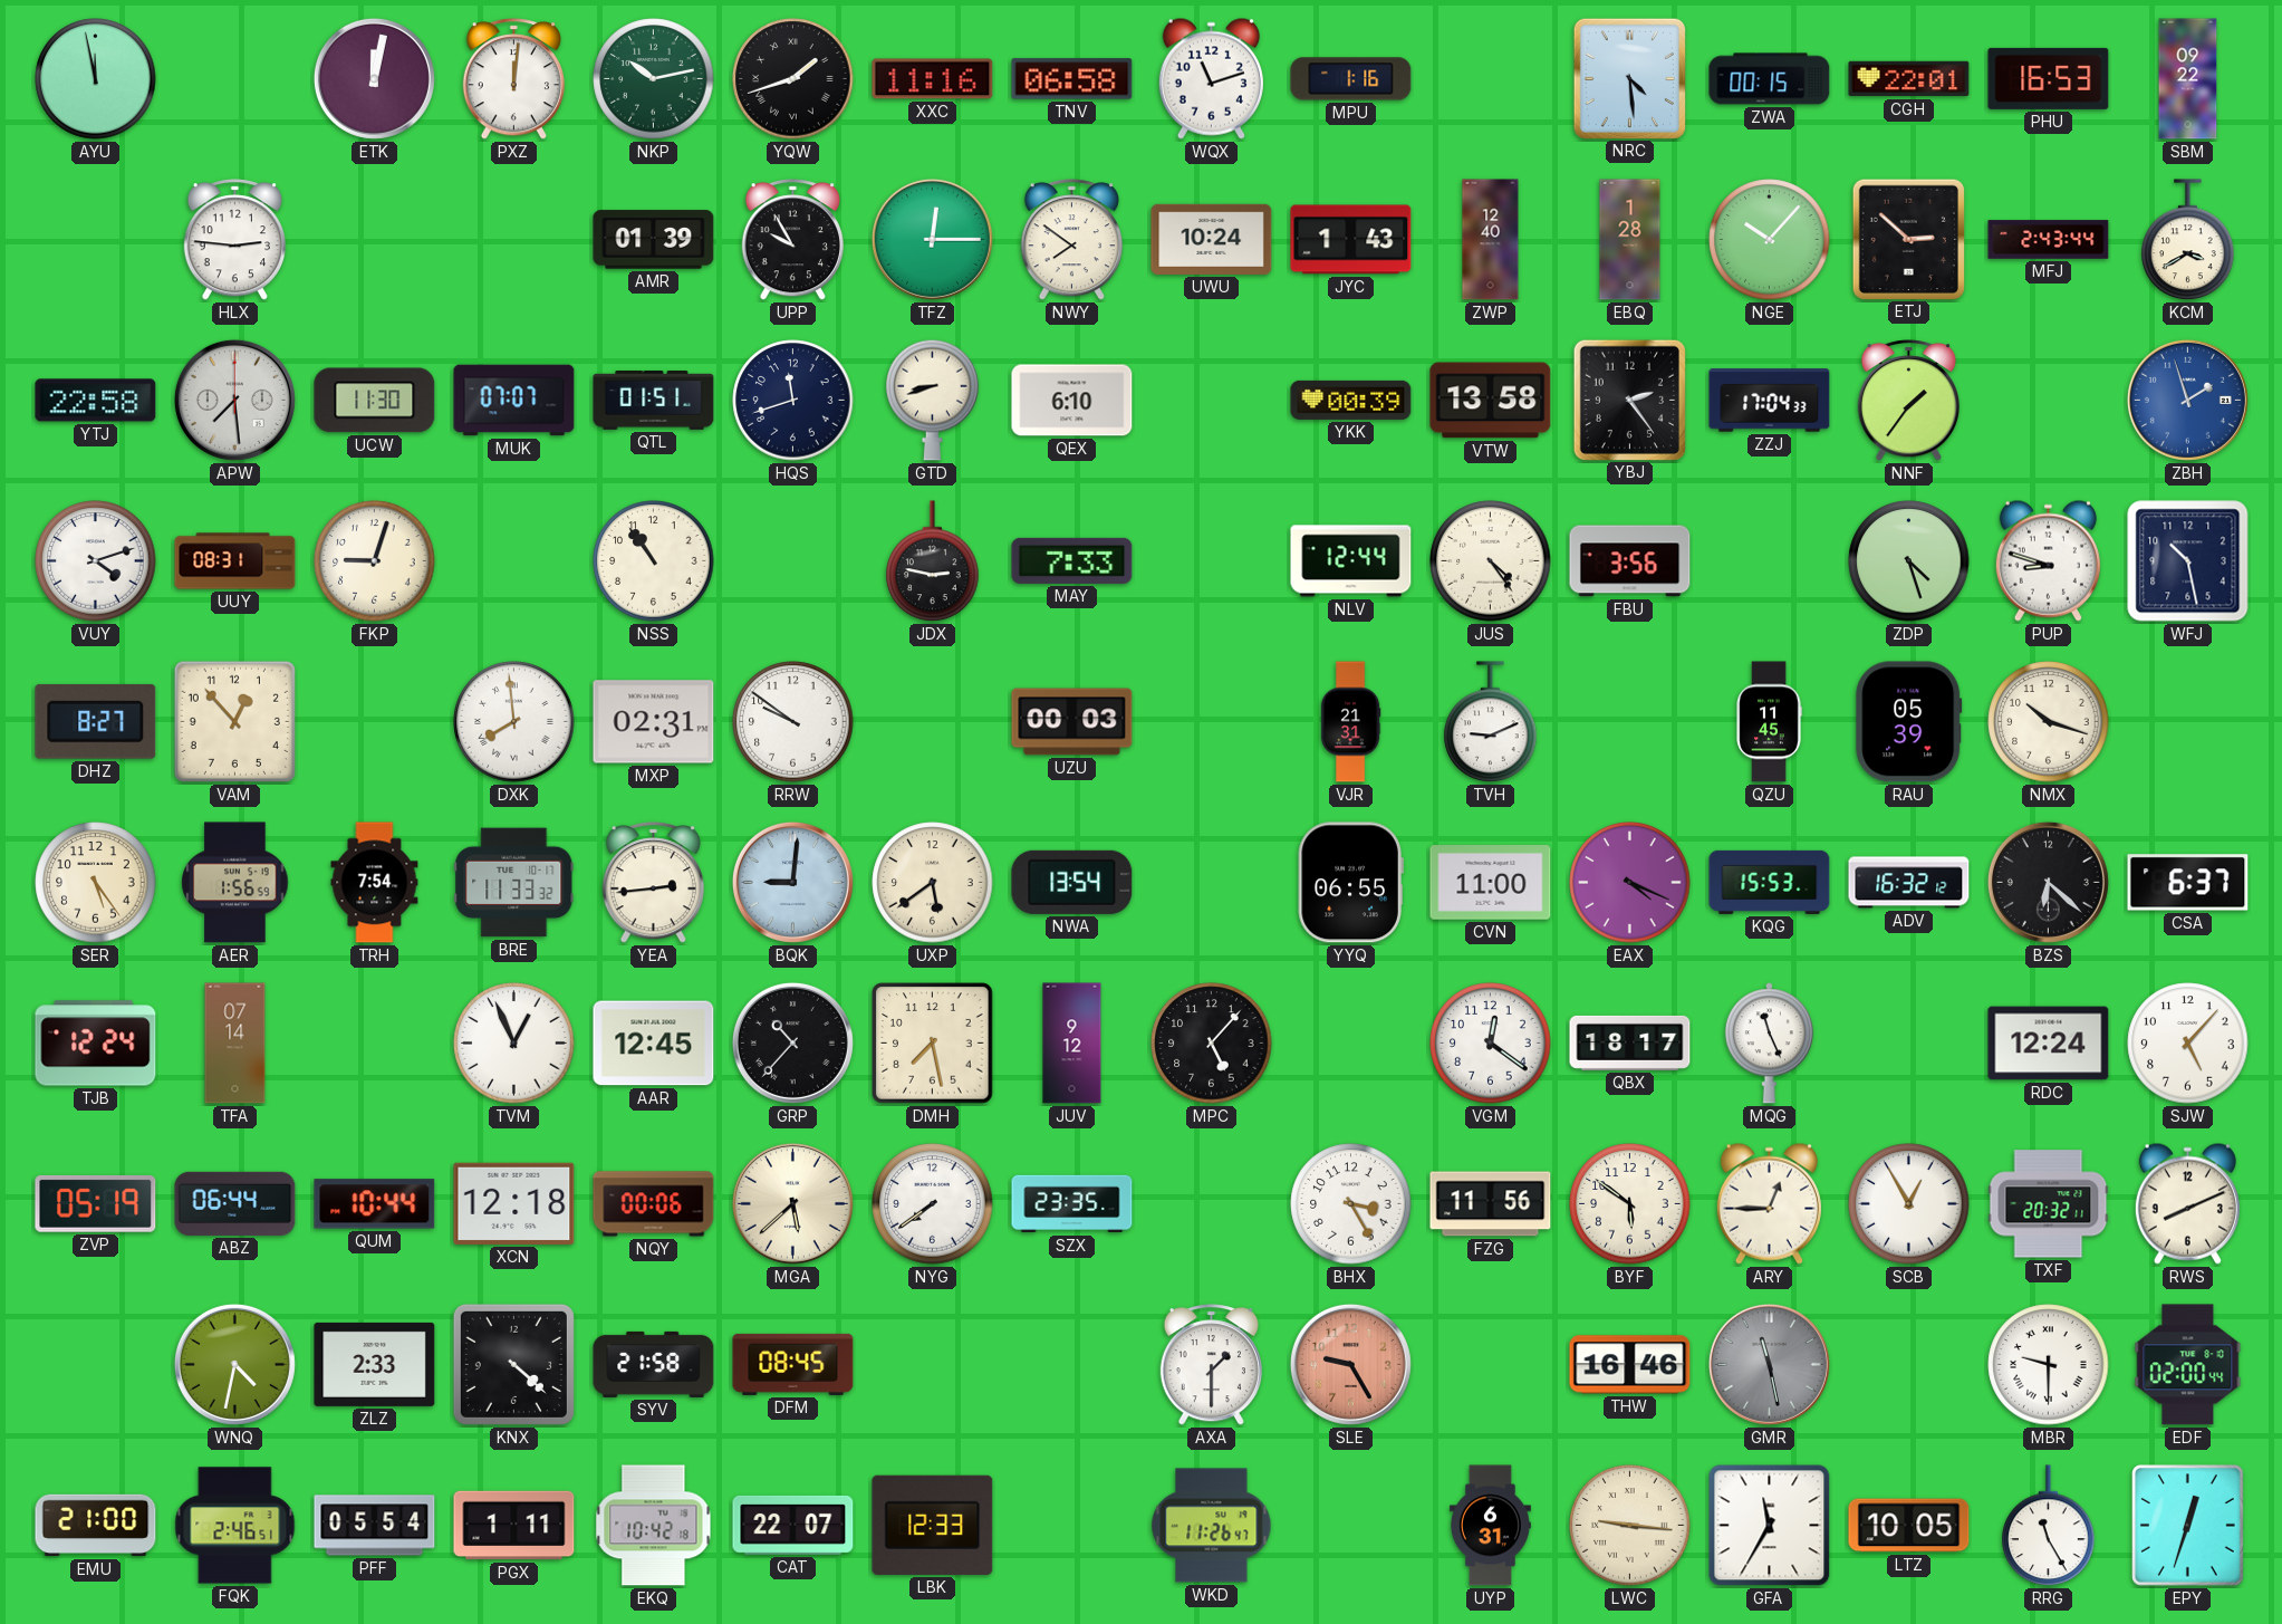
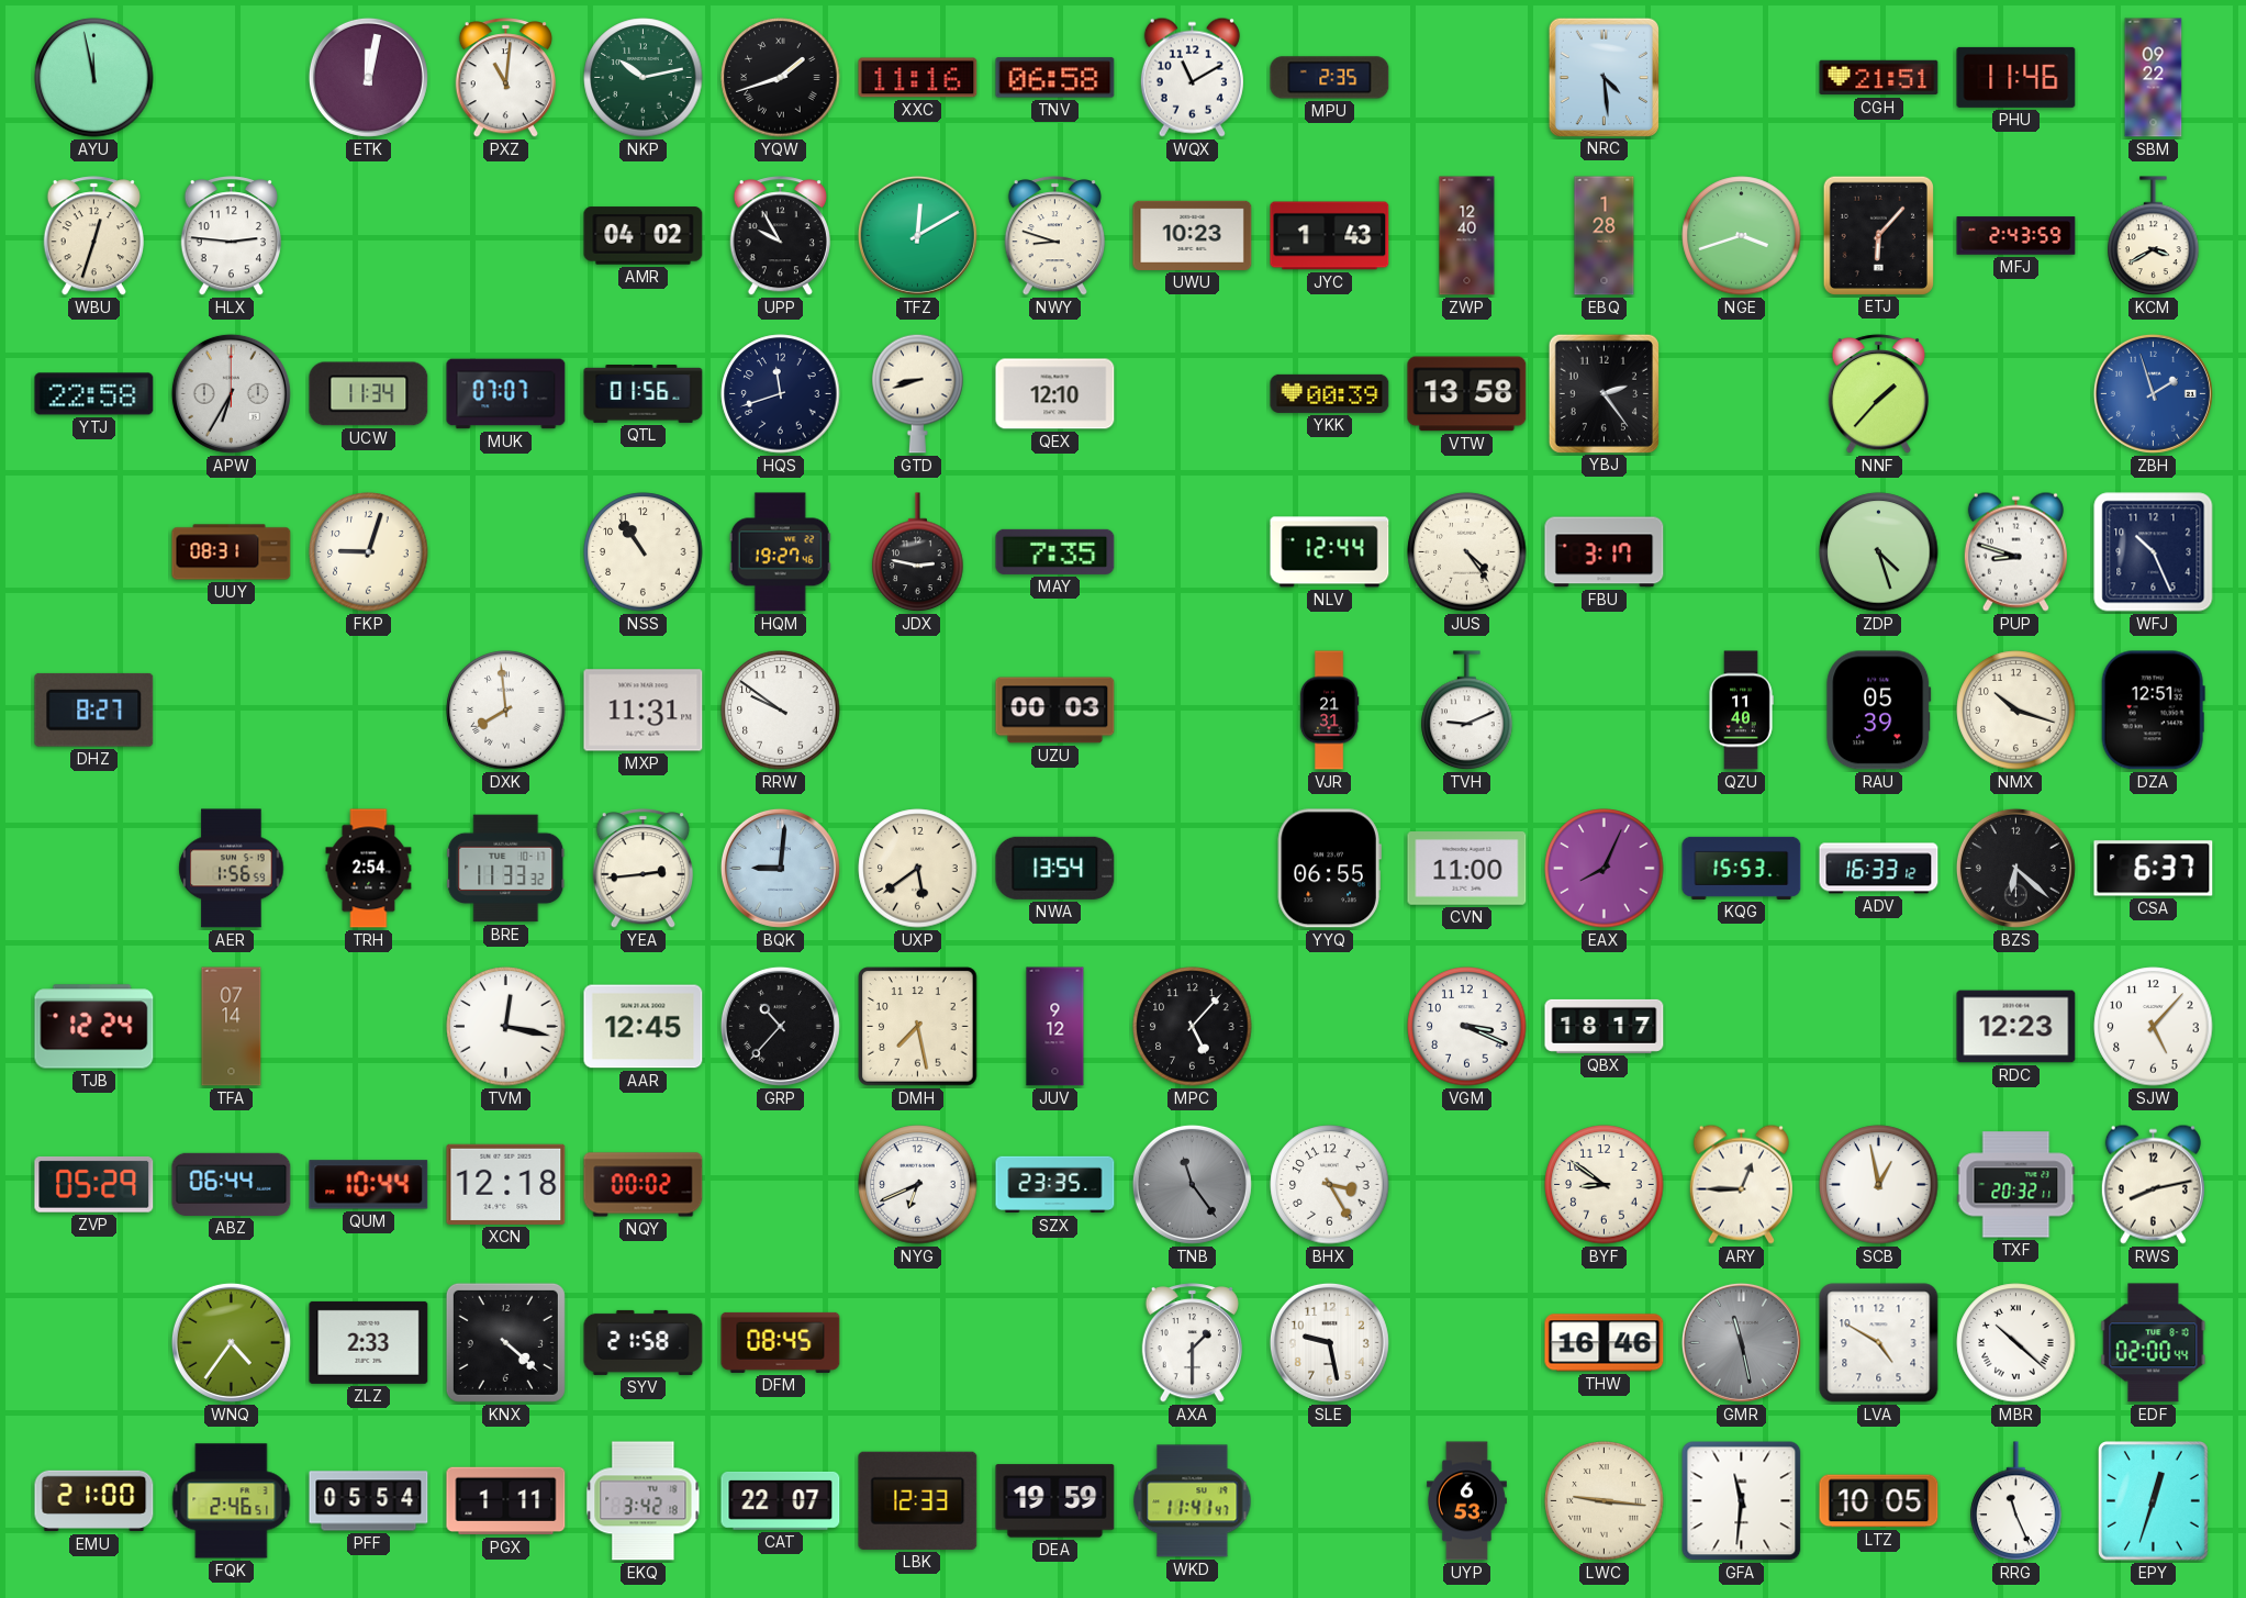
PXZ: 12:01 -> 11:01
WQX: 11:12 -> 11:10
MPU: 1:16 -> 2:35
ZWA: 00:15 -> none
CGH: 22:01 -> 21:51
PHU: 16:53 -> 11:46
WBU: none -> 12:33
AMR: 01:39 -> 04:02
TFZ: 12:15 -> 12:10
NWY: 7:51 -> 8:48
UWU: 10:24 -> 10:23
NGE: 10:07 -> 3:42
ETJ: 2:52 -> 6:07
MFJ: 2:43:44 -> 2:43:59
APW: 7:29 -> 6:35
UCW: 11:30 -> 11:34
QTL: 01:51 -> 01:56
QEX: 6:10 -> 12:10
ZZJ: 17:04 -> none
NNF: 1:36 -> 1:37
VUY: 4:12 -> none
HQM: none -> 19:27
MAY: 7:33 -> 7:35
FBU: 3:56 -> 3:17
WFJ: 10:28 -> 10:26
VAM: 12:53 -> none
MXP: 02:31 -> 11:31
QZU: 11:45 -> 11:40
DZA: none -> 12:51
SER: 5:24 -> none
TRH: 7:54 -> 2:54
EAX: 4:19 -> 8:04
ADV: 16:32 -> 16:33
TVM: 12:56 -> 12:17
VGM: 12:21 -> 3:19
MQG: 11:26 -> none
RDC: 12:24 -> 12:23
ZVP: 05:19 -> 05:29
NQY: 00:06 -> 00:02
MGA: 5:38 -> none
NYG: 7:39 -> 6:41
TNB: none -> 11:24
FZG: 11:56 -> none
BYF: 5:51 -> 8:51
SCB: 12:55 -> 12:58
RWS: 8:11 -> 8:13
WNQ: 4:32 -> 4:36
SLE: 9:25 -> 9:28
SLE dial: salmon -> white
LVA: none -> 4:50
MBR: 9:30 -> 10:22
EKQ: 10:42 -> 3:42
DEA: none -> 19:59
WKD: 11:26 -> 11:41
UYP: 6:31 -> 6:53
GFA: 11:35 -> 11:31
RRG: 11:25 -> 11:26
